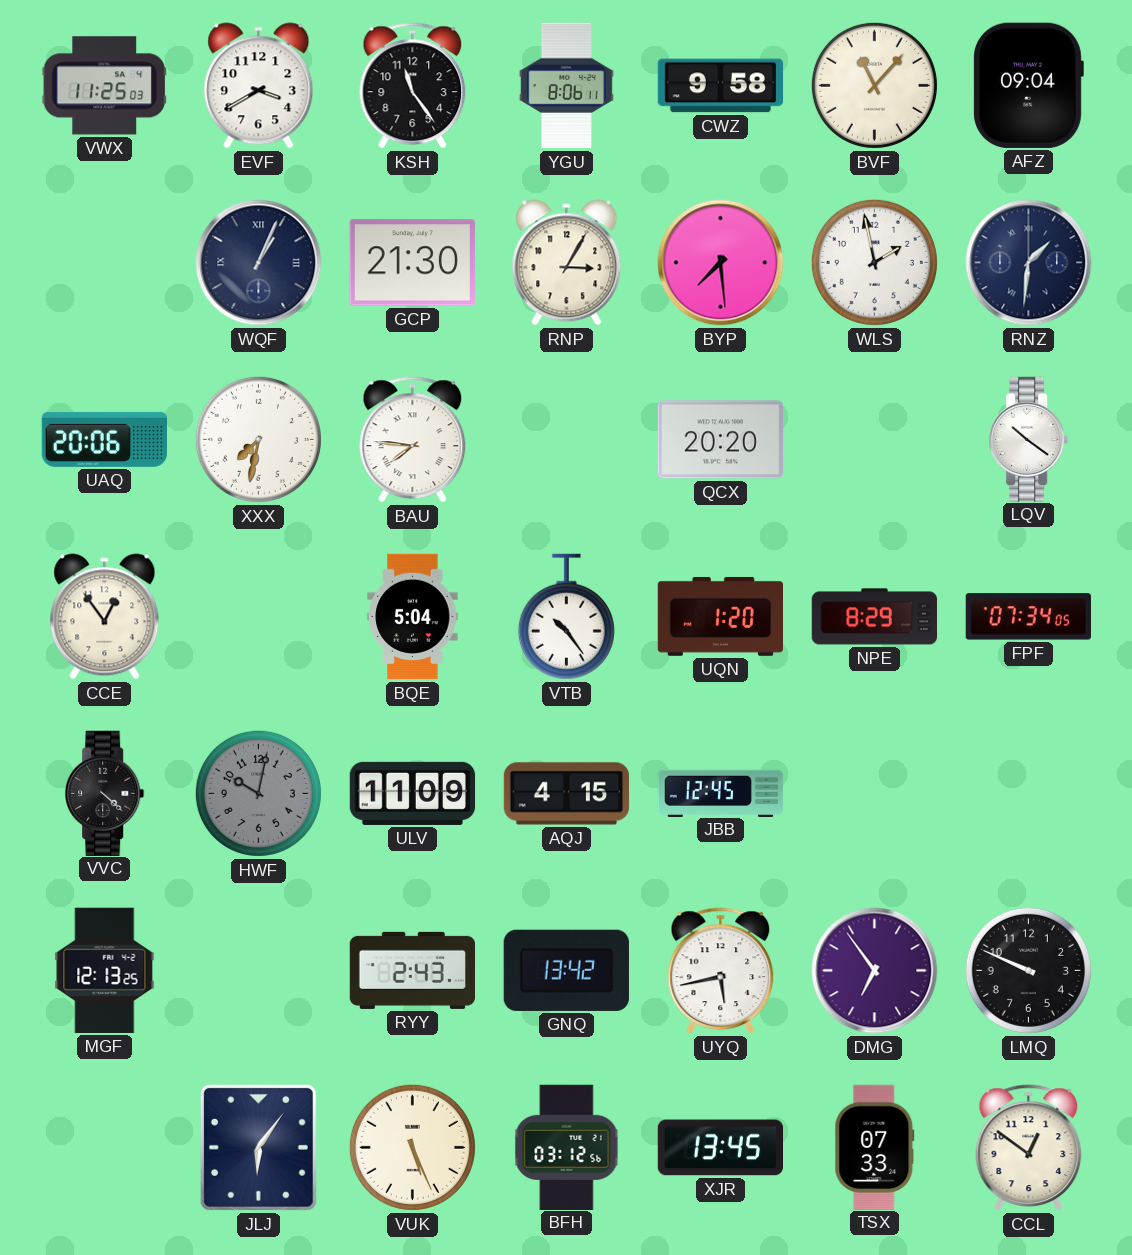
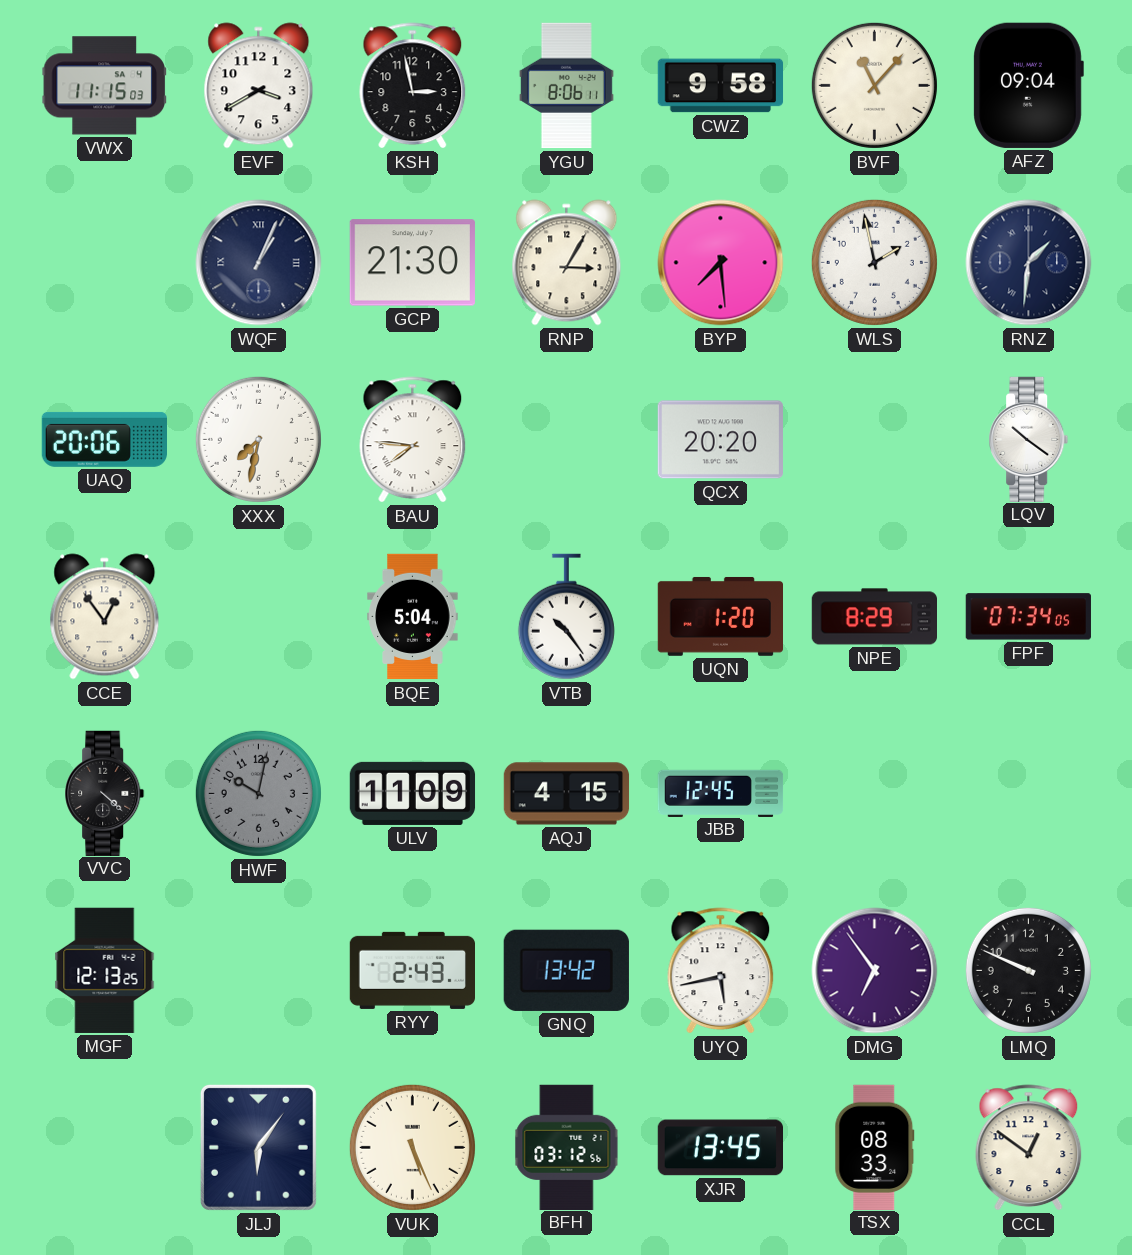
VWX: 11:25 -> 11:15
KSH: 11:24 -> 2:58
TSX: 07:33 -> 08:33
